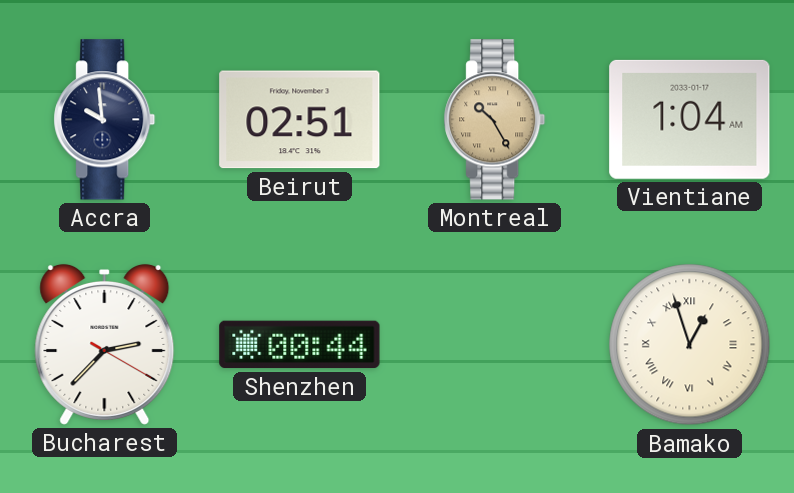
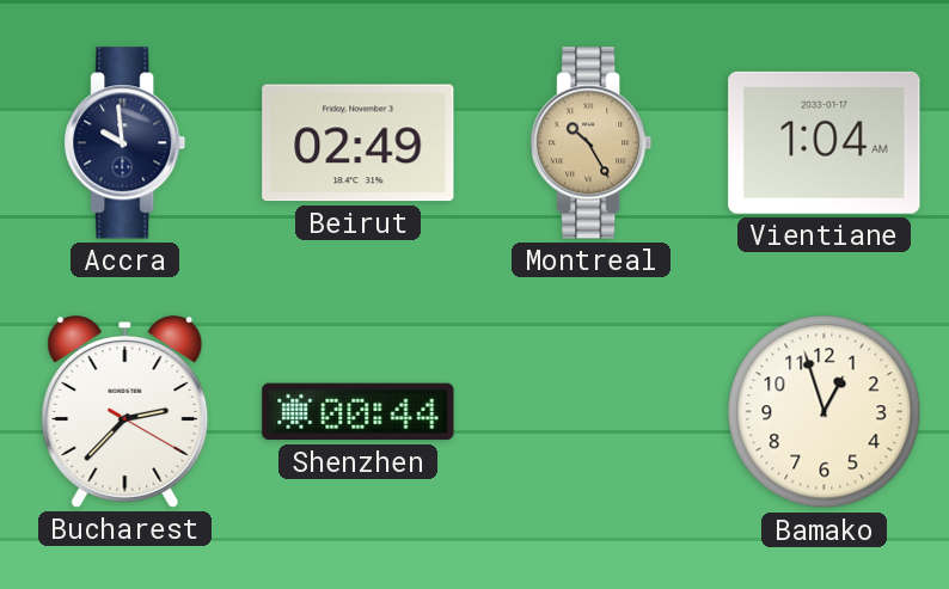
Beirut: 02:51 -> 02:49
Bamako numerals: Roman -> Arabic
